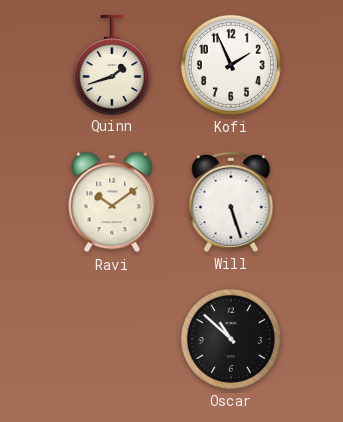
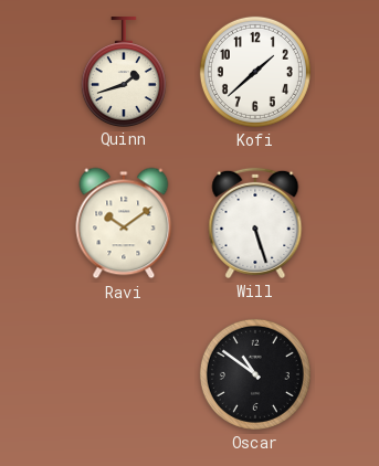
Kofi: 1:56 -> 1:38
Oscar: 10:52 -> 10:51
